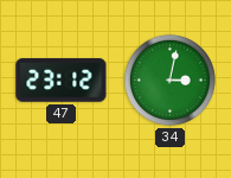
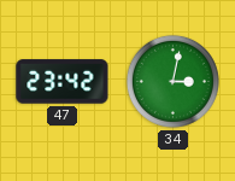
47: 23:12 -> 23:42
